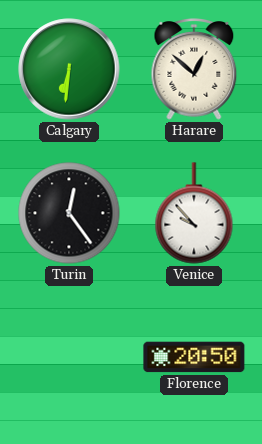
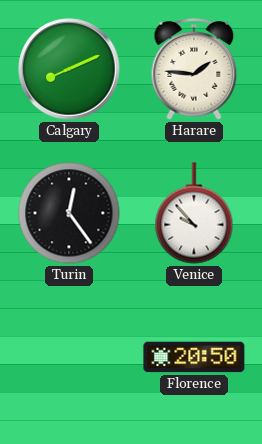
Calgary: 6:31 -> 8:11
Harare: 12:52 -> 1:46
